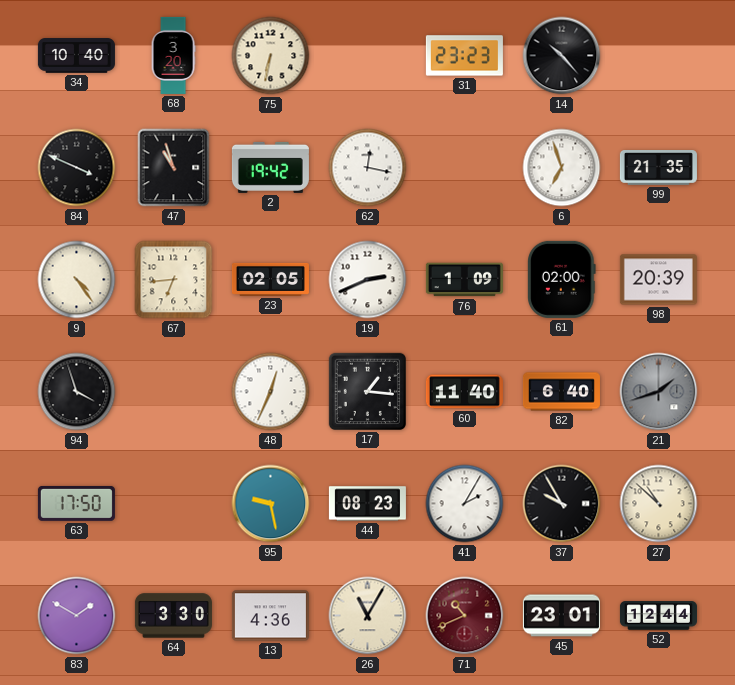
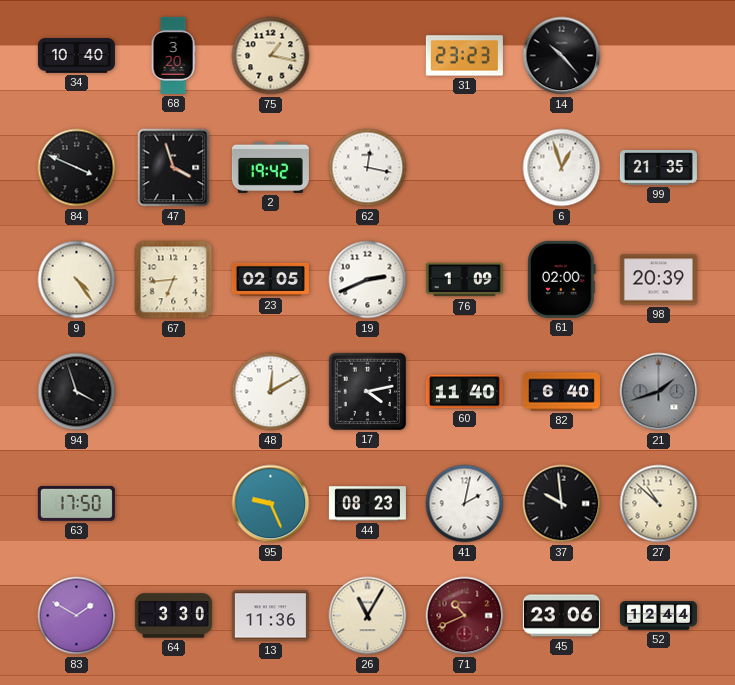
75: 6:32 -> 1:17
47: 10:57 -> 3:57
6: 6:57 -> 12:57
48: 12:34 -> 12:10
17: 1:16 -> 4:13
95: 9:28 -> 9:26
41: 2:05 -> 2:02
37: 9:55 -> 9:59
13: 4:36 -> 11:36
45: 23:01 -> 23:06
